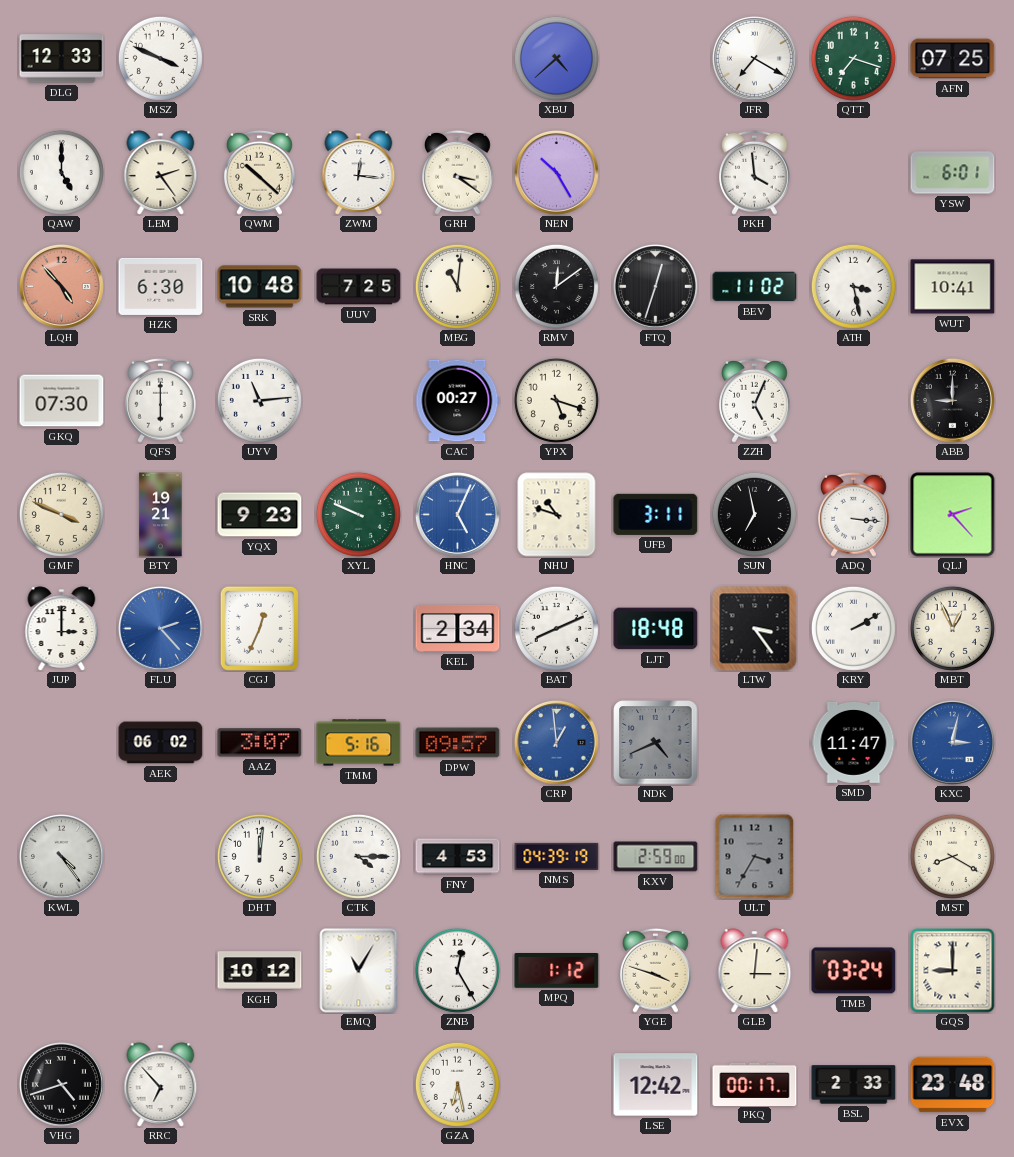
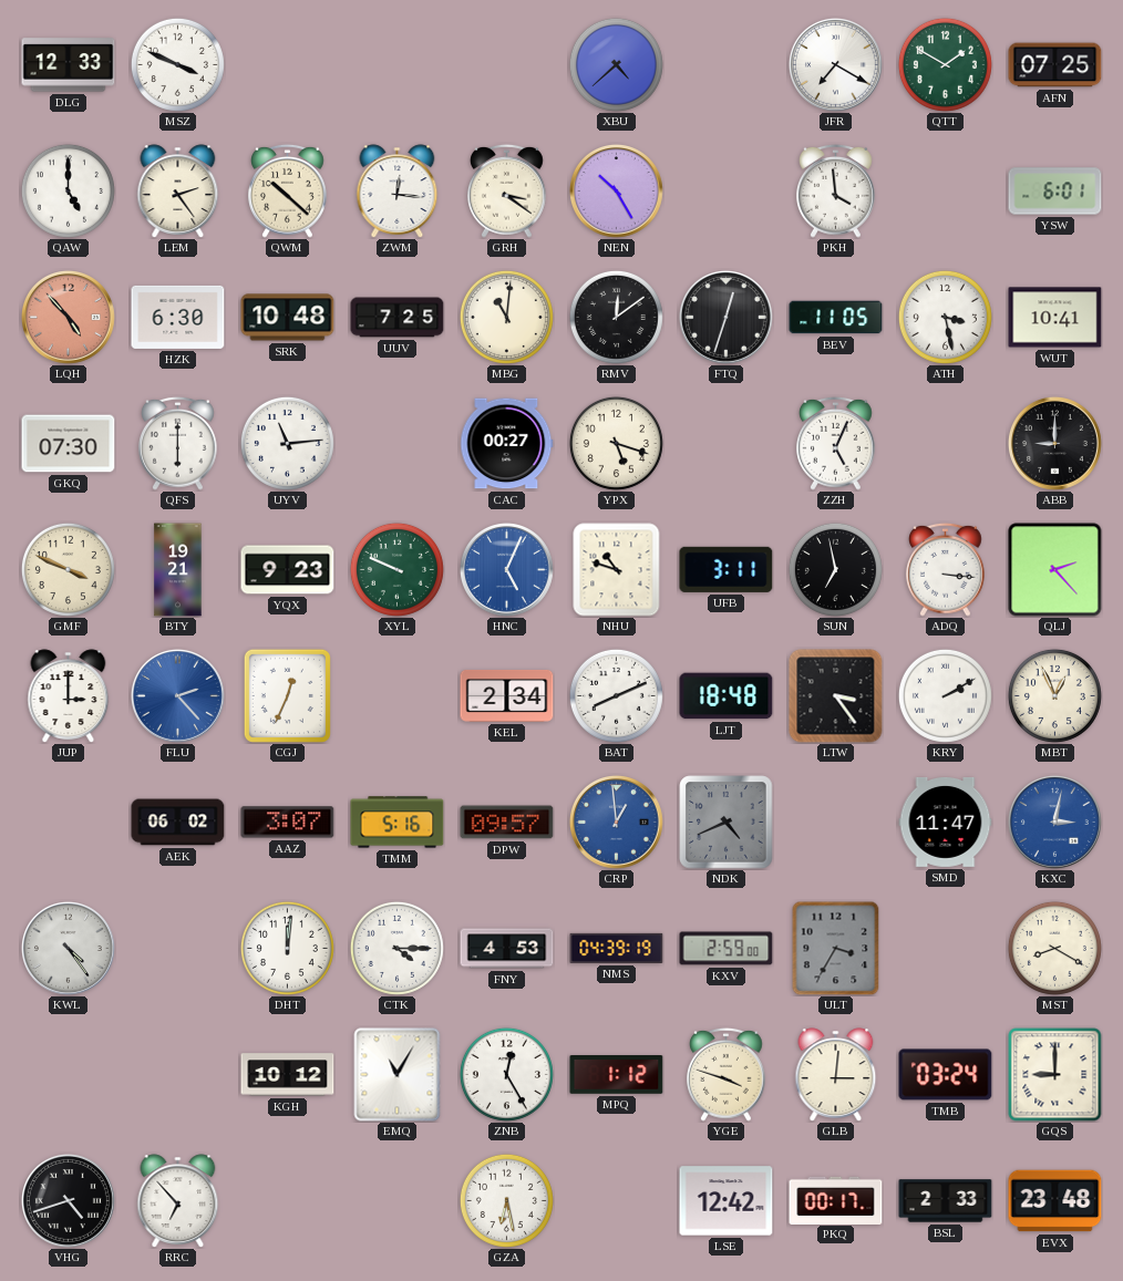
QTT: 7:18 -> 1:50
BEV: 11:02 -> 11:05
